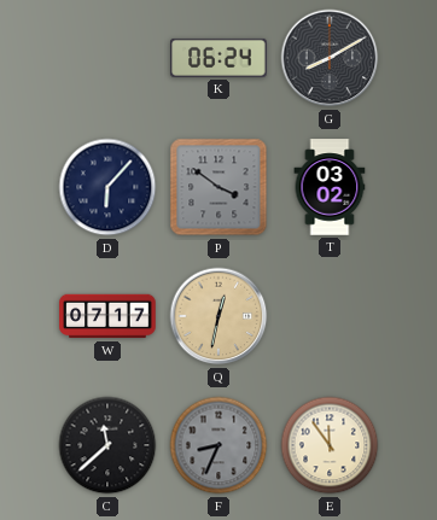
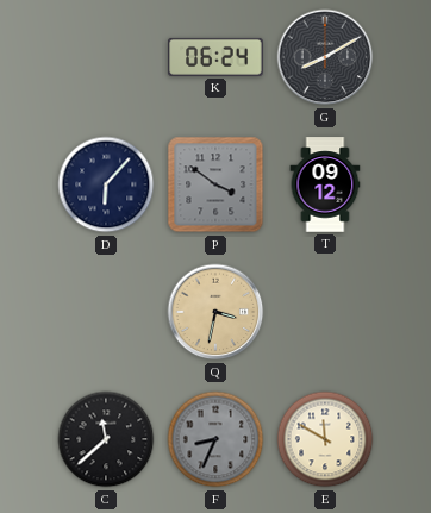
T: 03:02 -> 09:12
W: 07:17 -> none
Q: 12:32 -> 3:32
E: 11:54 -> 11:50
